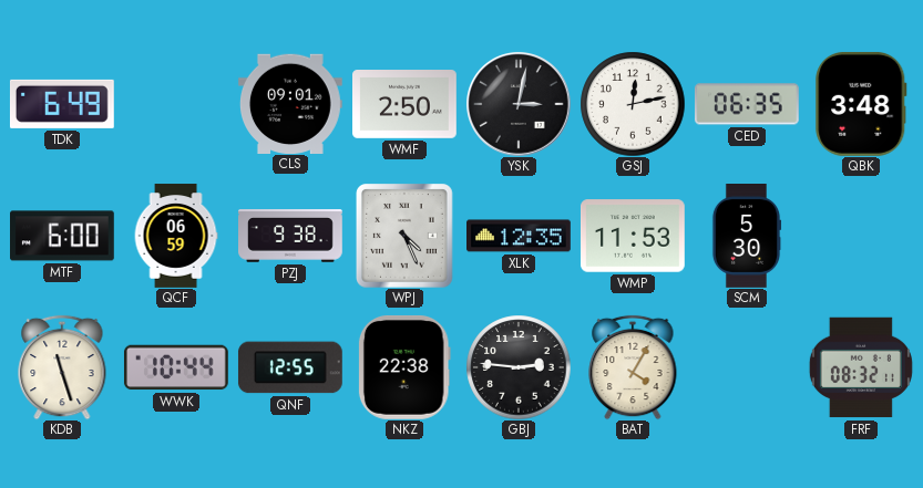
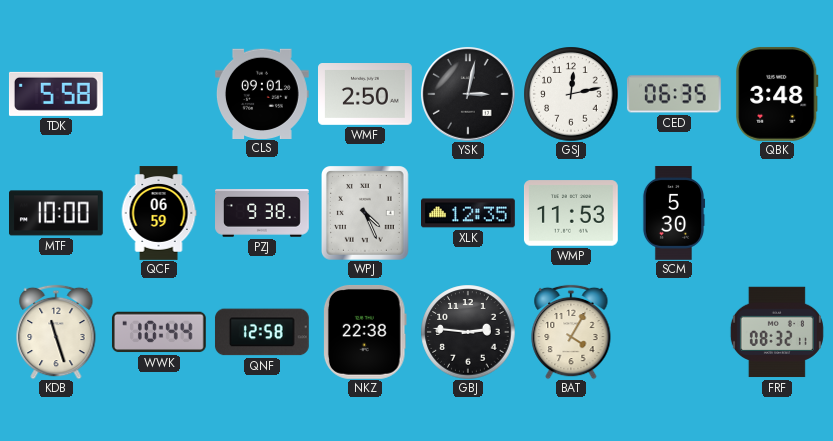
TDK: 6:49 -> 5:58
MTF: 6:00 -> 10:00
QNF: 12:55 -> 12:58
